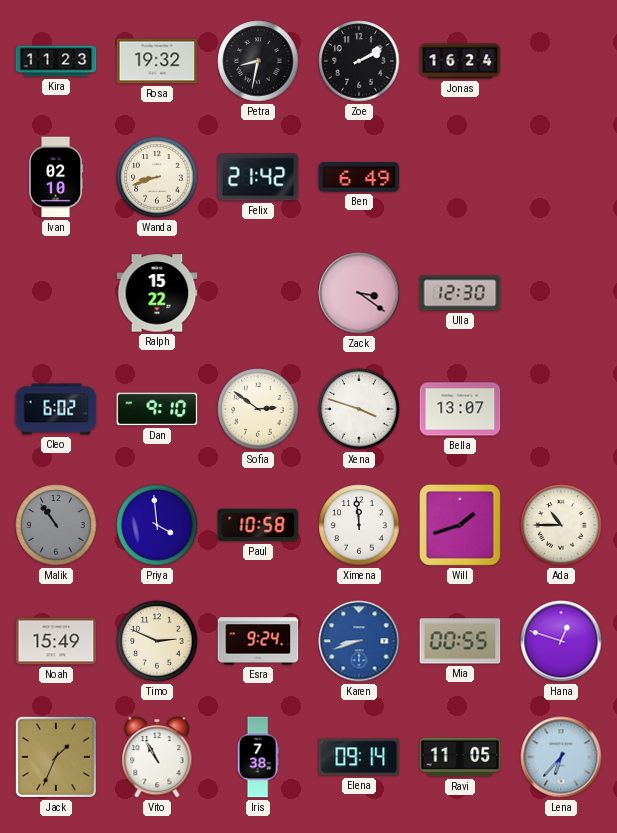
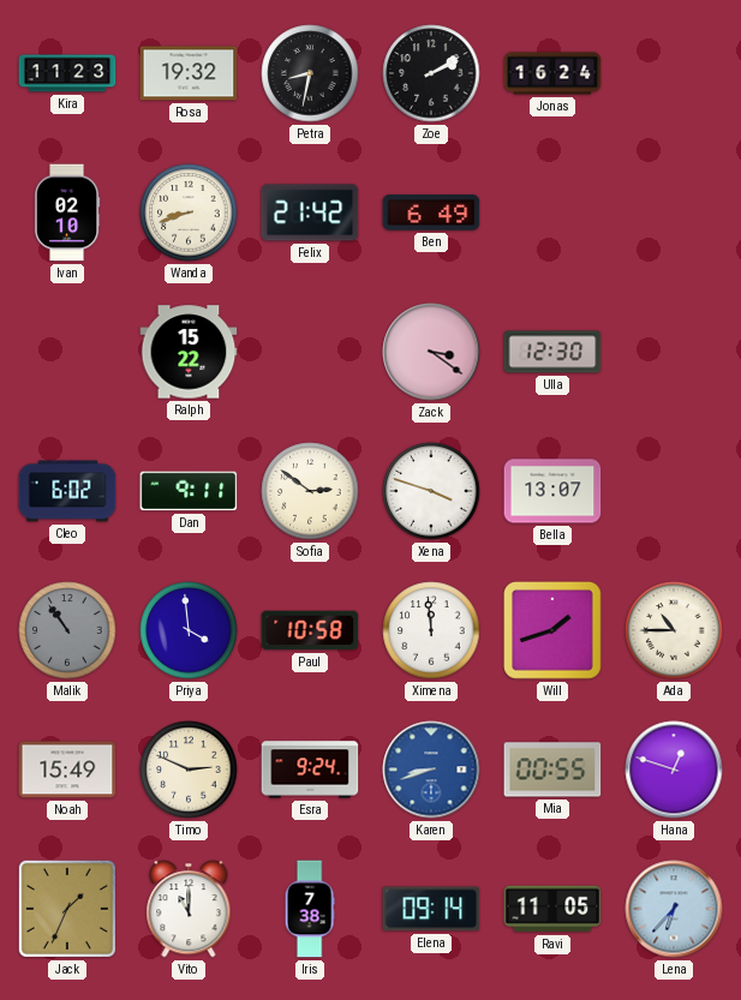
Dan: 9:10 -> 9:11
Vito: 10:55 -> 11:00
